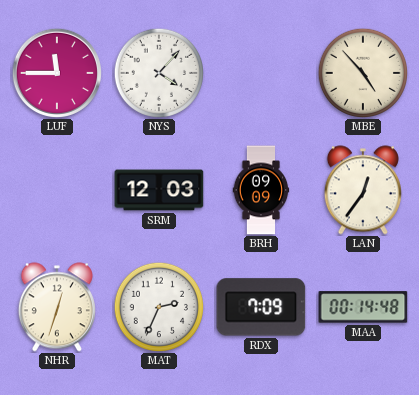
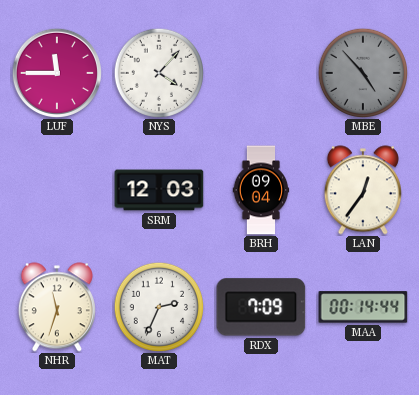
MBE dial: cream -> grey
BRH: 09:09 -> 09:04
NHR: 12:33 -> 11:33
MAA: 00:14:48 -> 00:14:44
